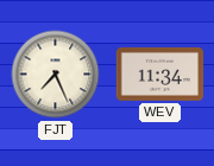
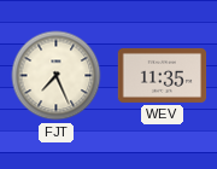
WEV: 11:34 -> 11:35
